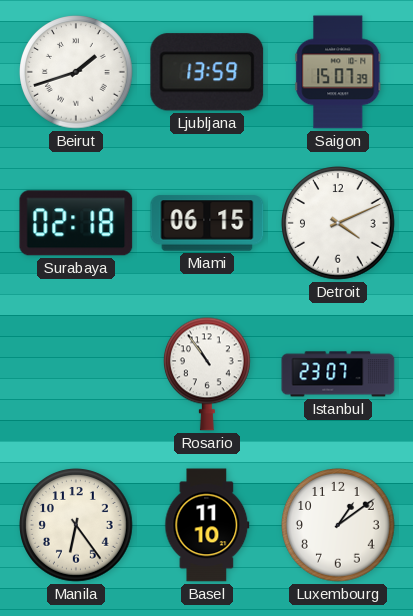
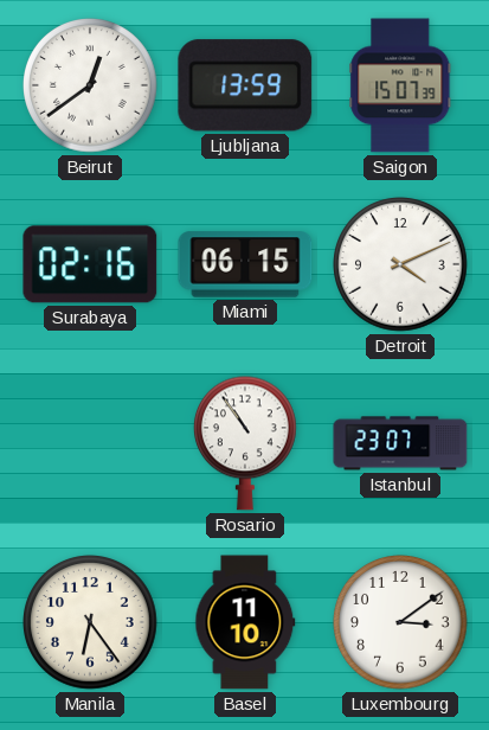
Beirut: 1:42 -> 12:39
Surabaya: 02:18 -> 02:16
Luxembourg: 1:09 -> 3:09
